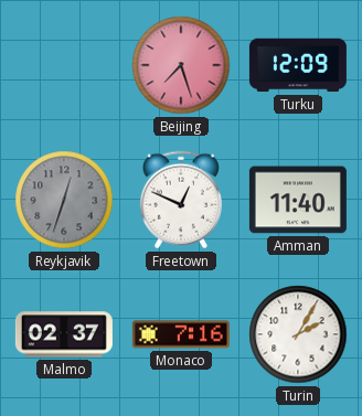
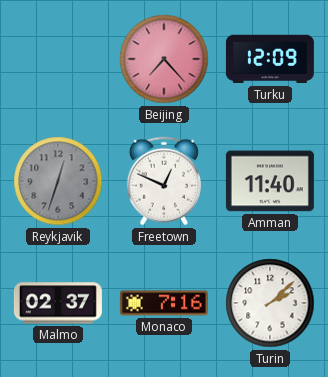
Beijing: 7:27 -> 7:23
Turin: 2:05 -> 2:08
